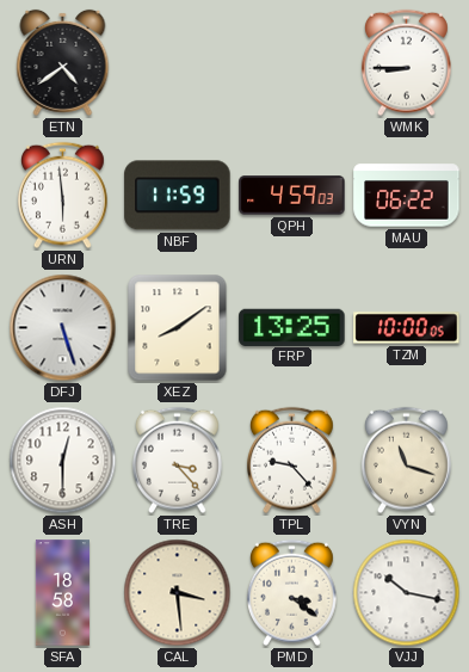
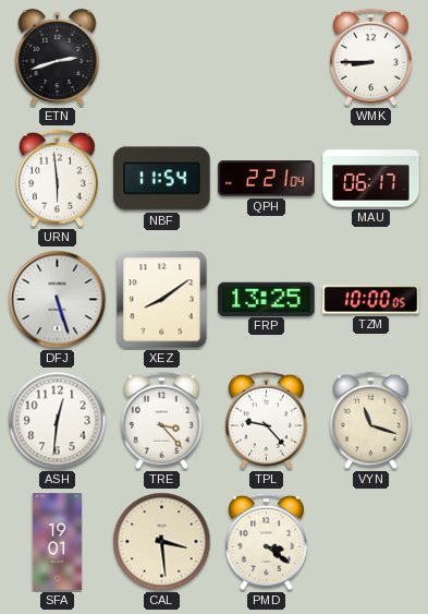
ETN: 4:39 -> 2:42
NBF: 11:59 -> 11:54
QPH: 4:59 -> 2:21
MAU: 06:22 -> 06:17
ASH: 12:30 -> 12:31
SFA: 18:58 -> 19:01
VJJ: 10:17 -> none
